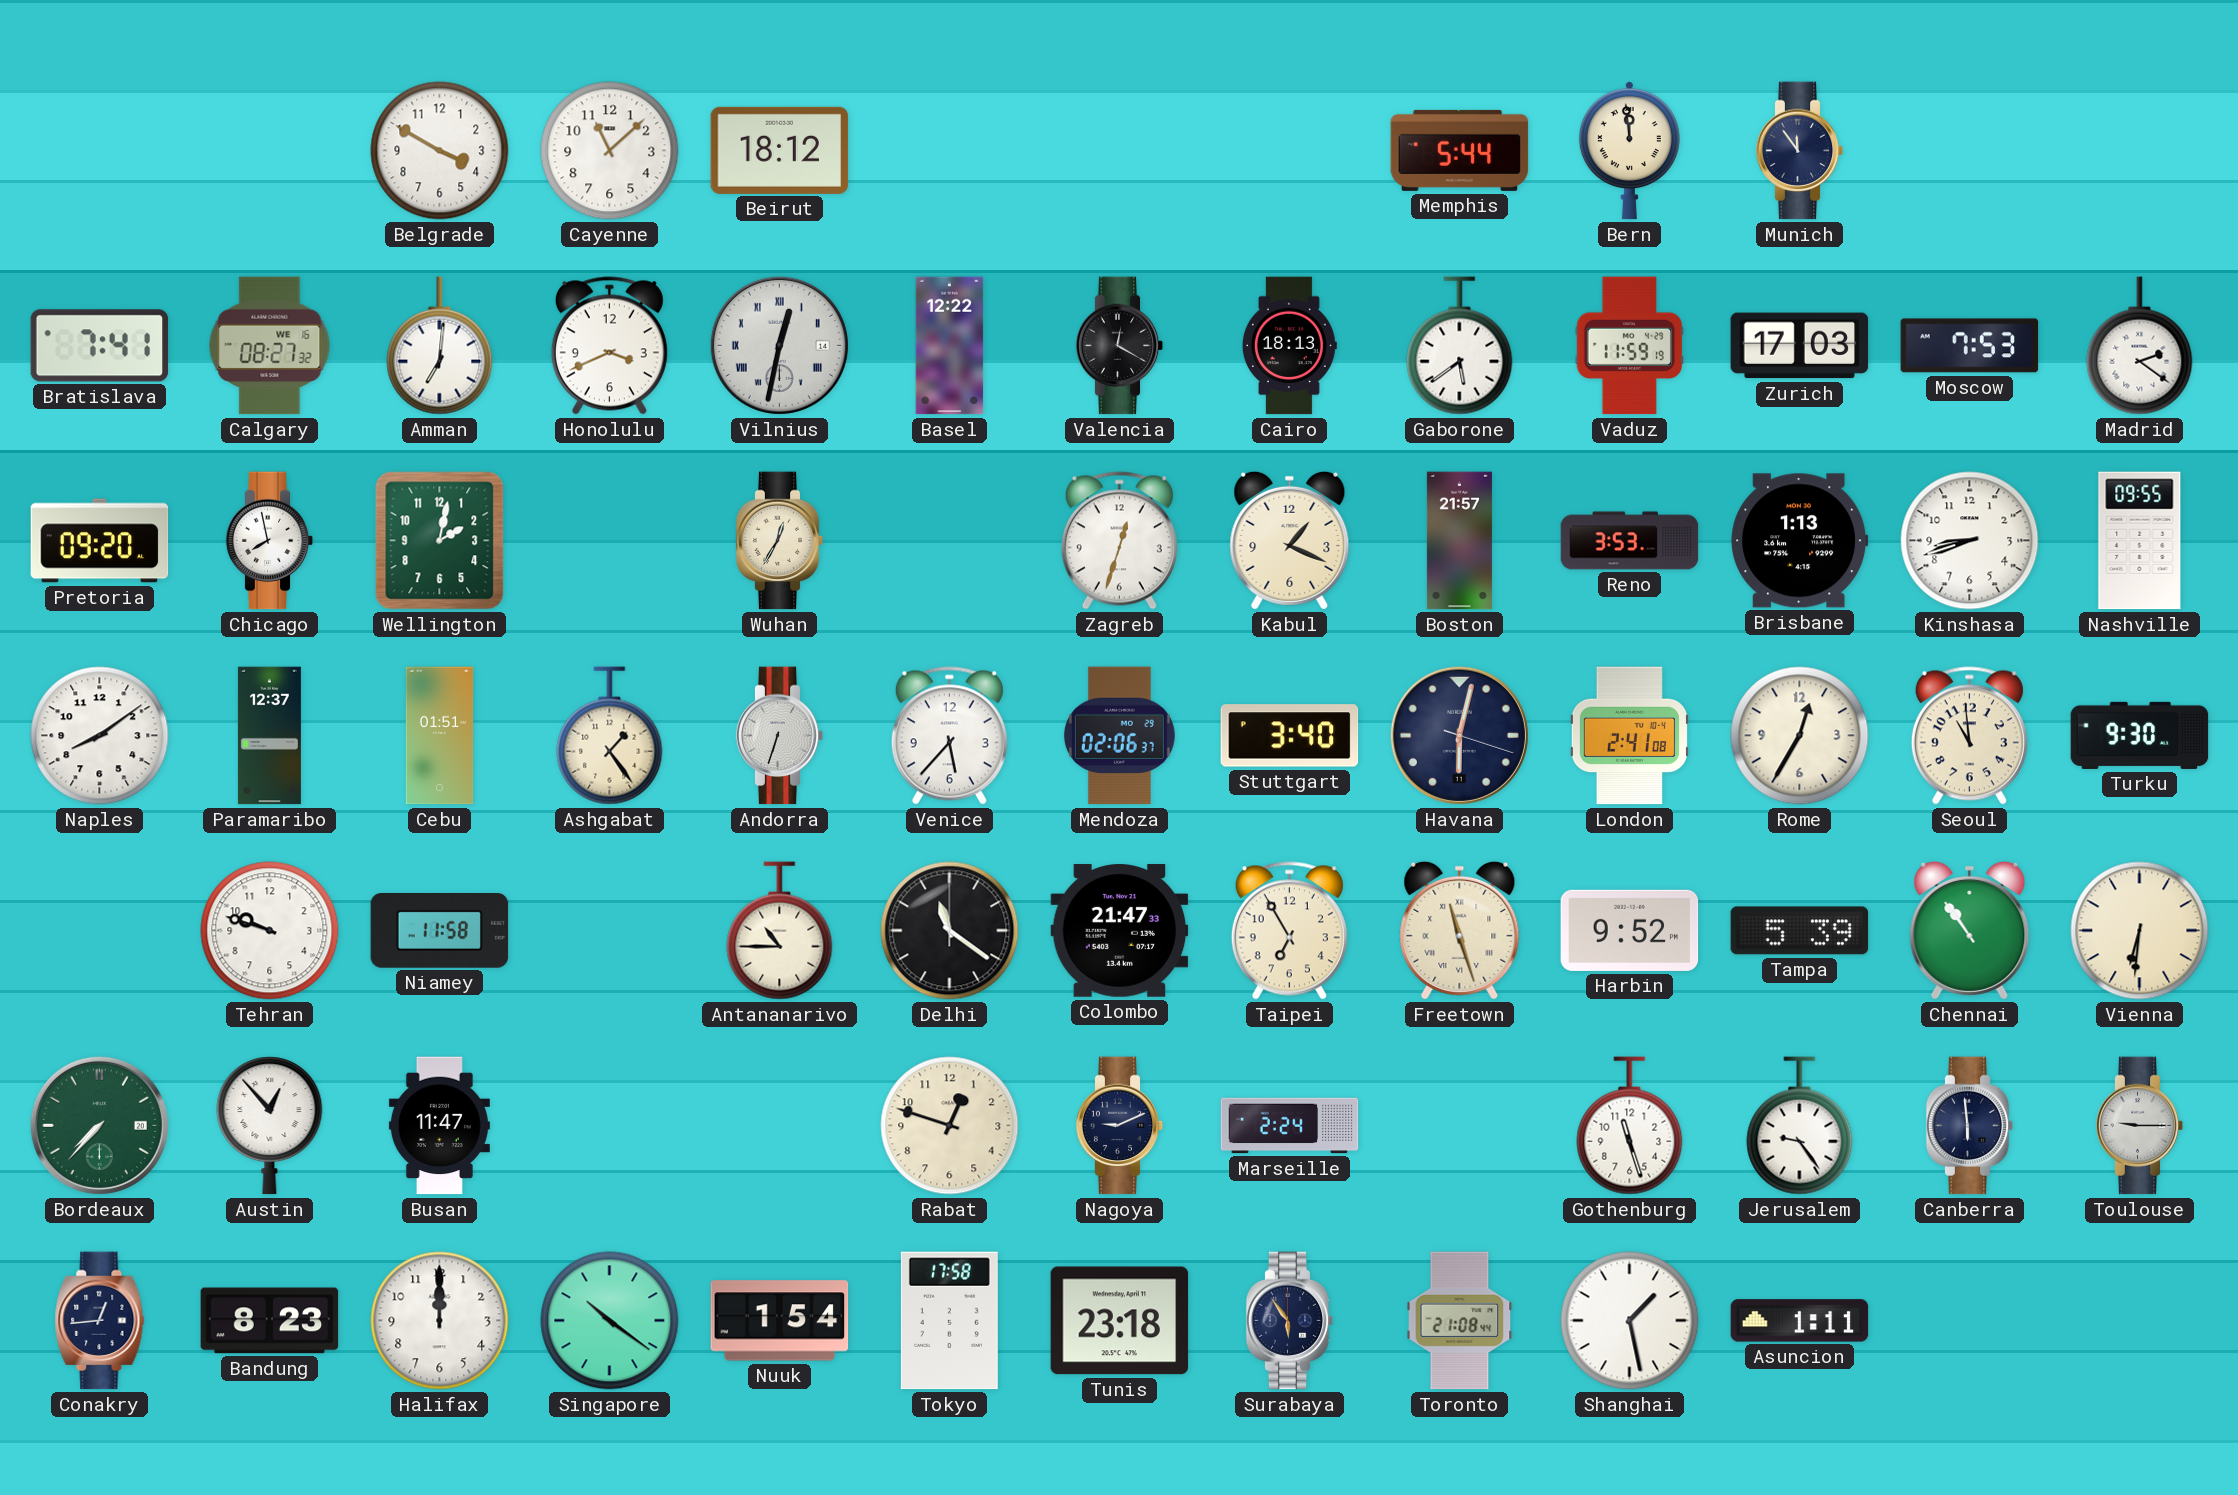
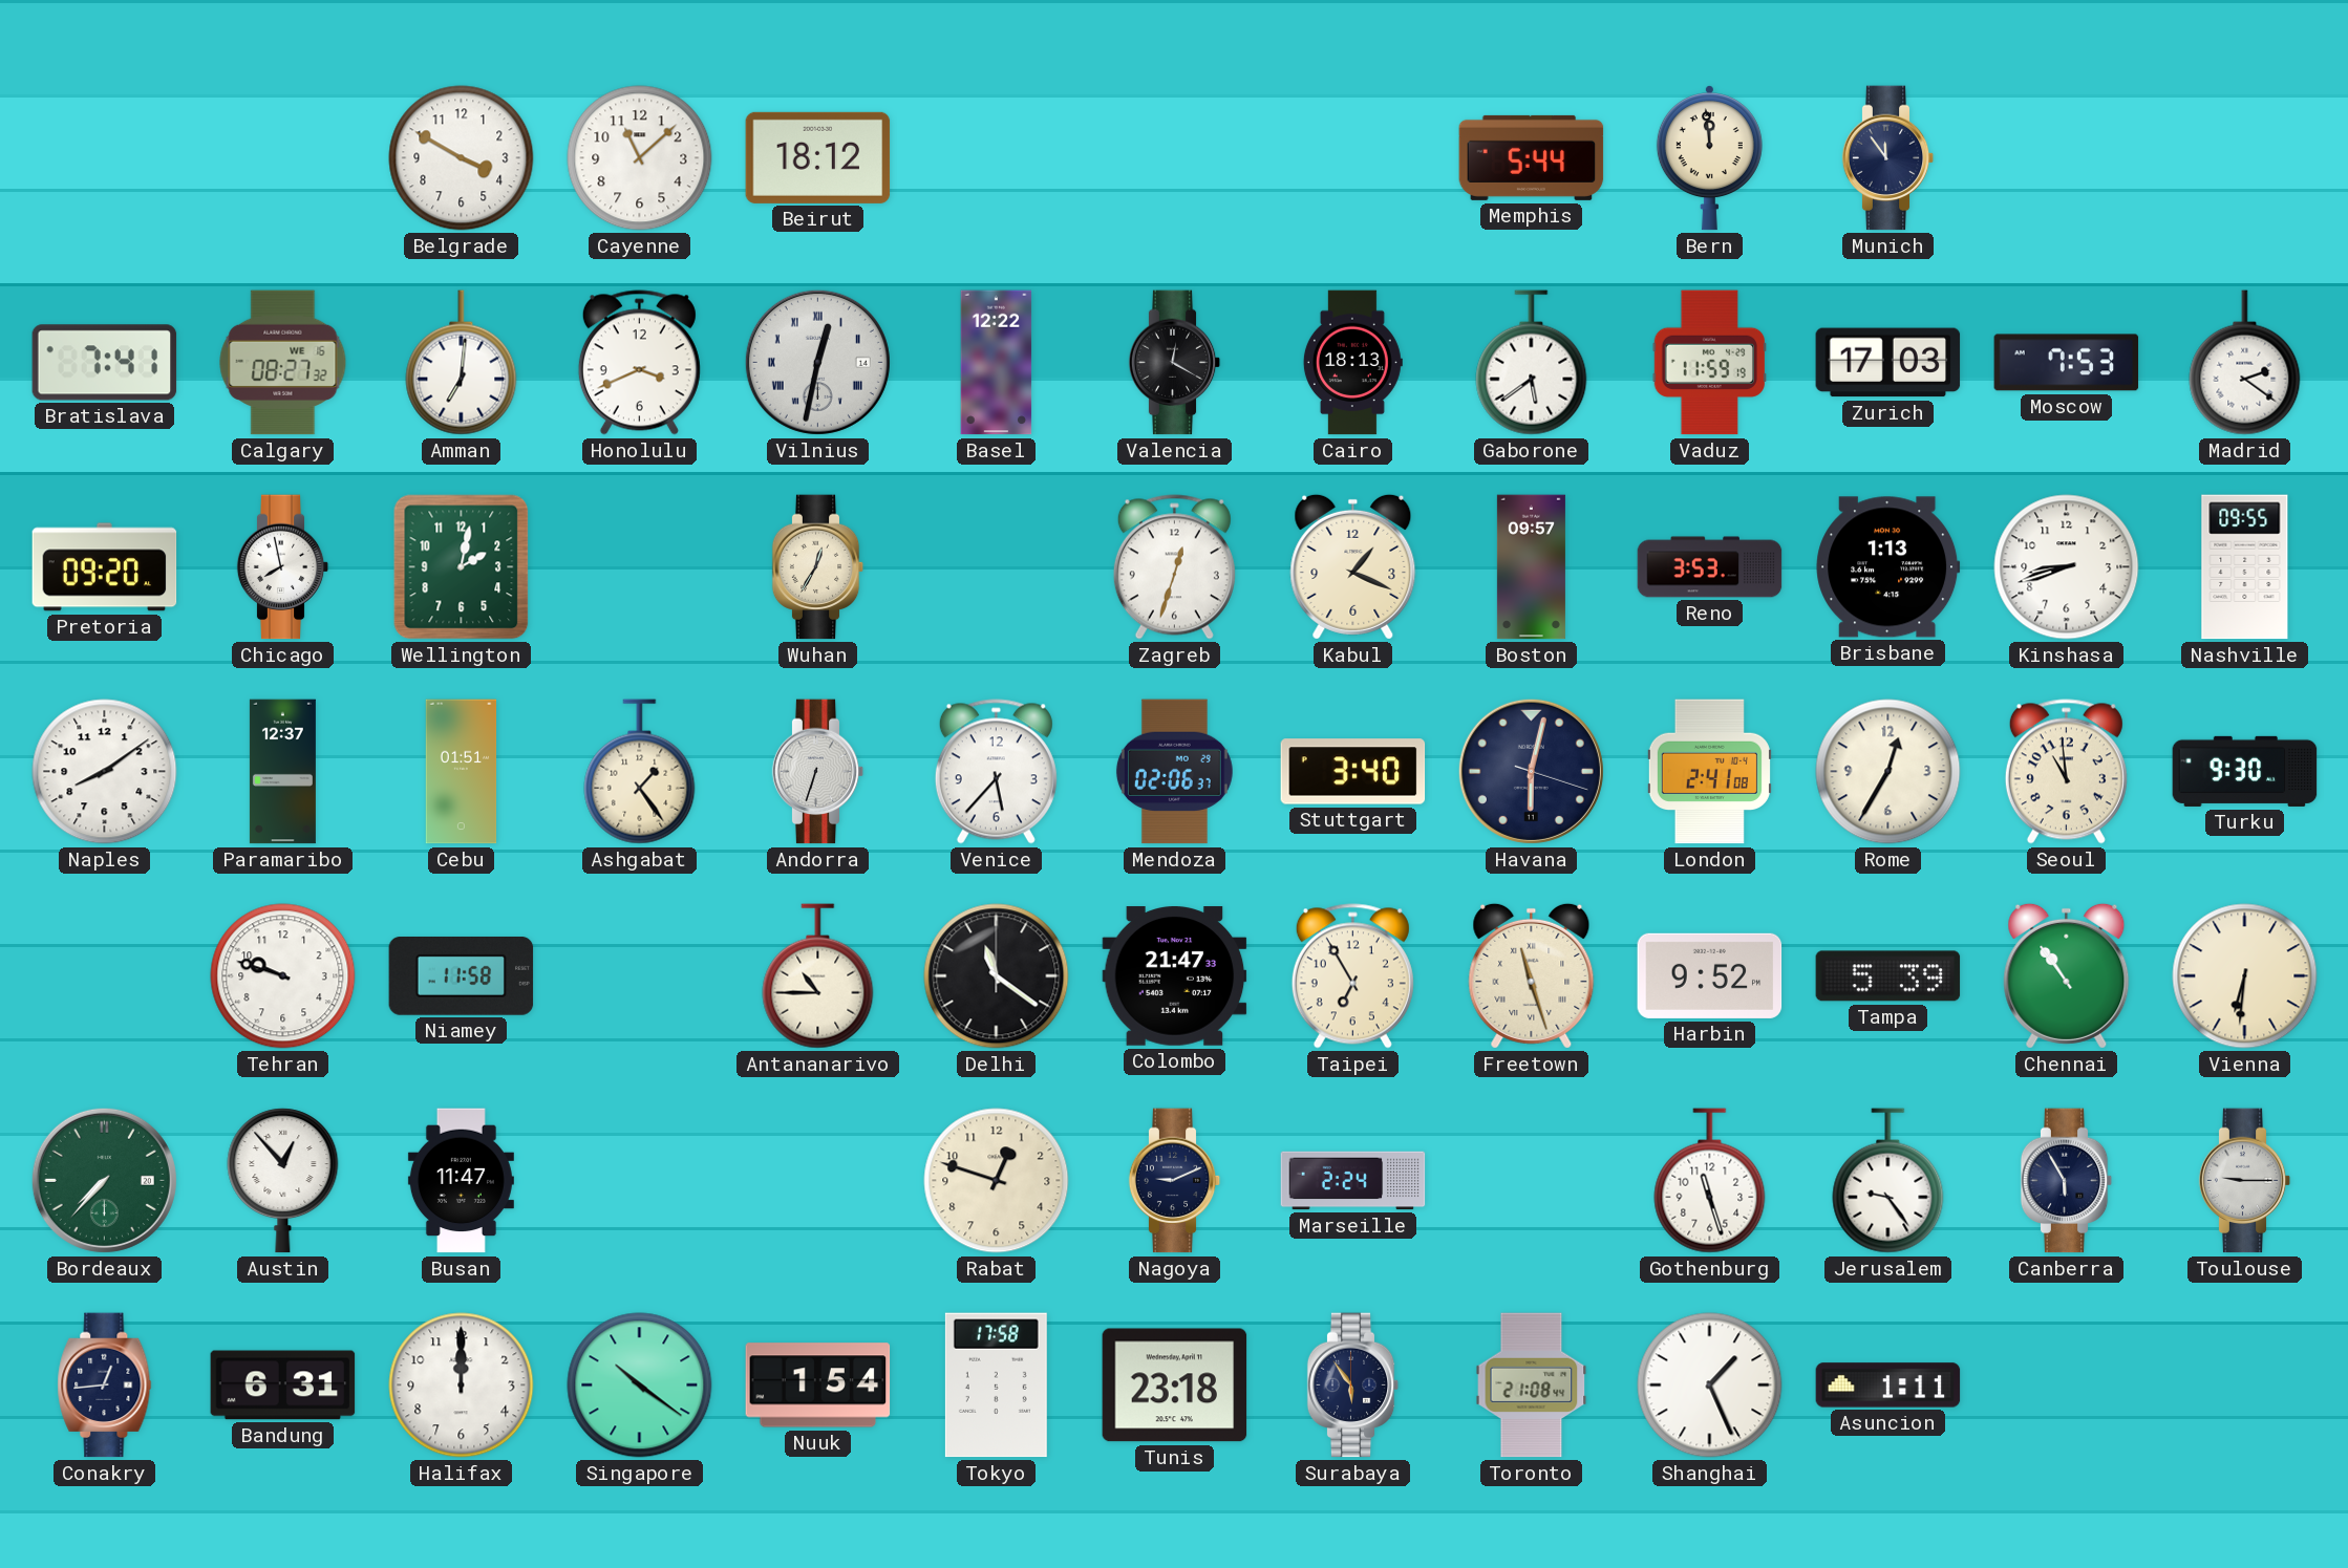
Boston: 21:57 -> 09:57
Canberra: 5:59 -> 5:55
Bandung: 8:23 -> 6:31
Shanghai: 1:28 -> 1:26
